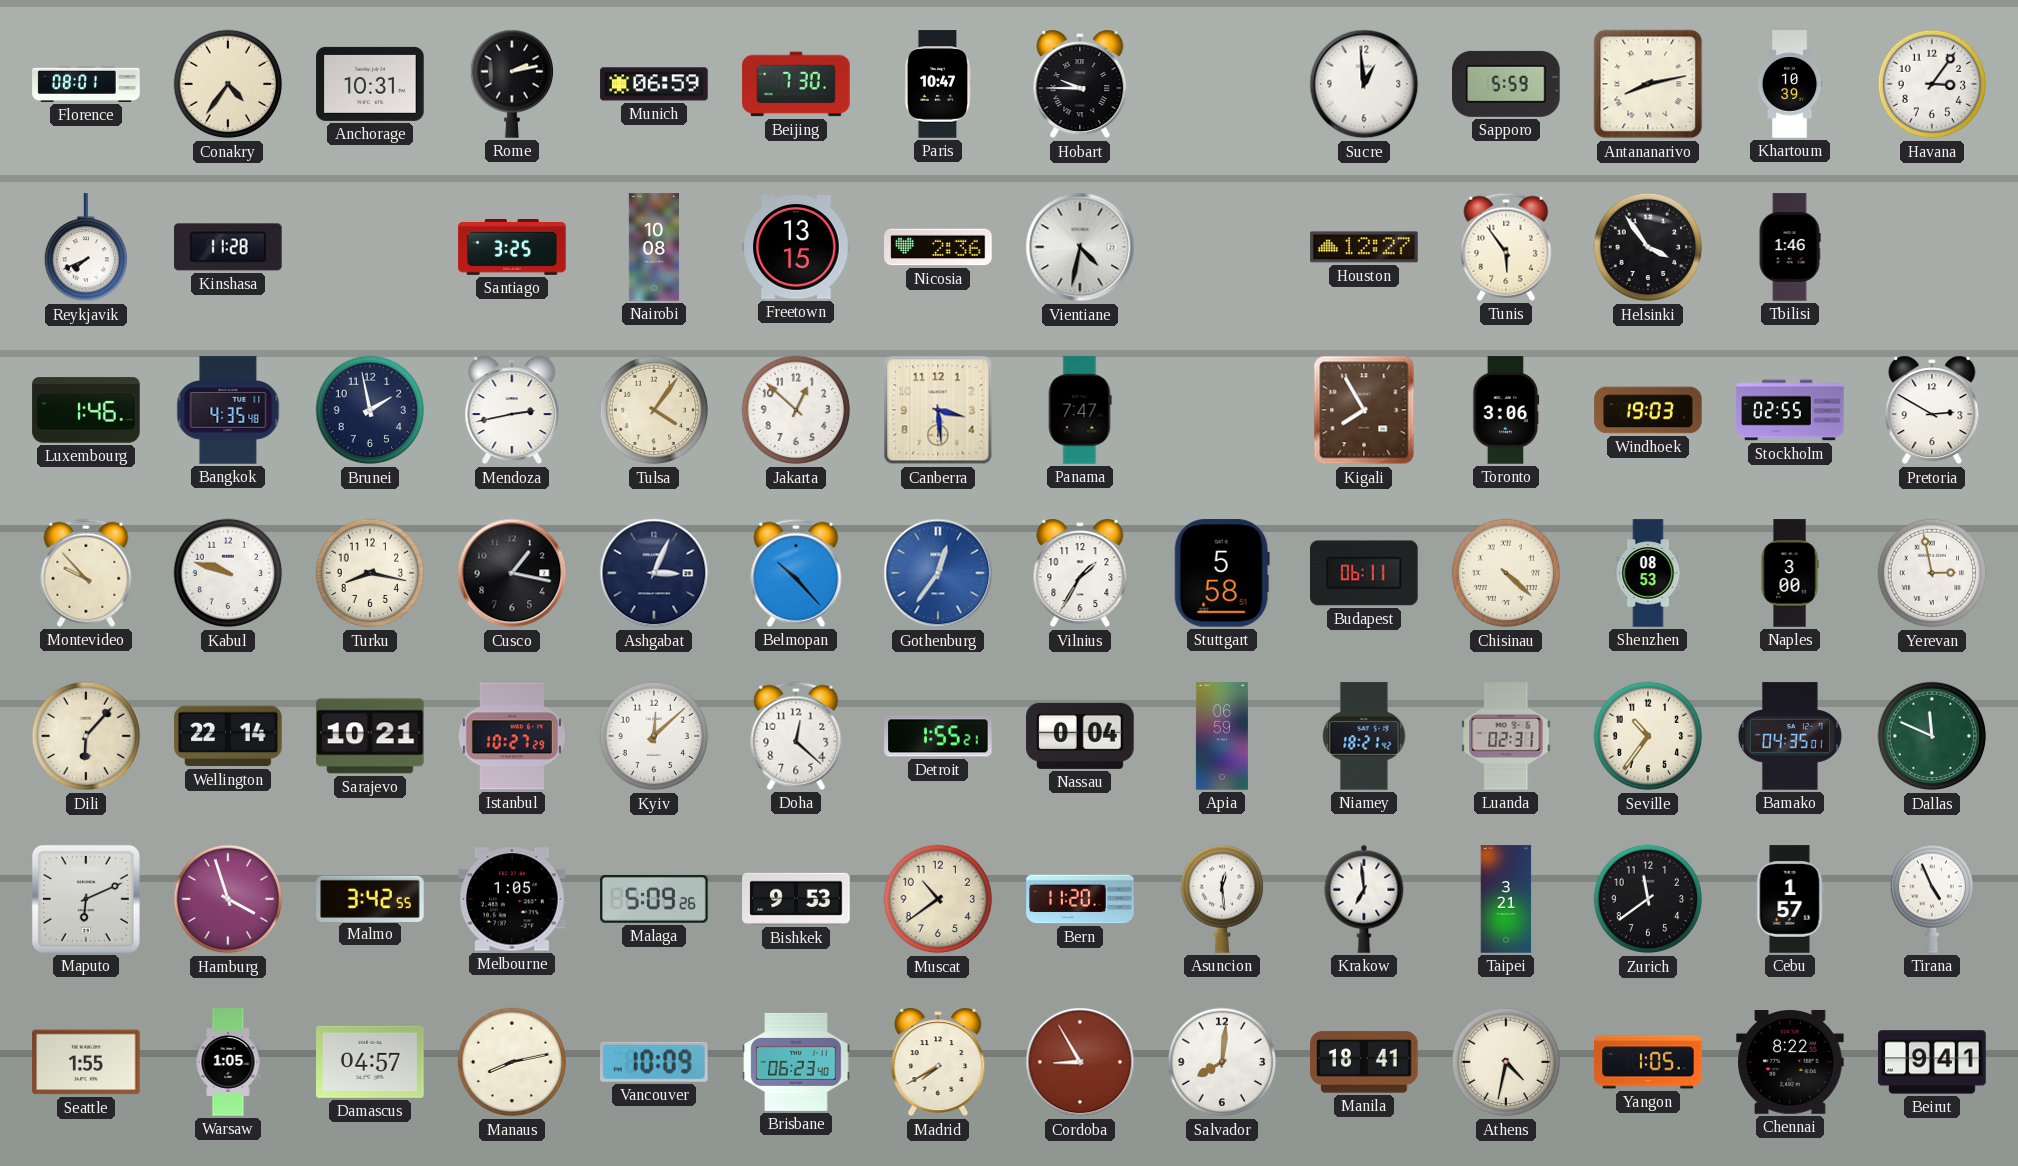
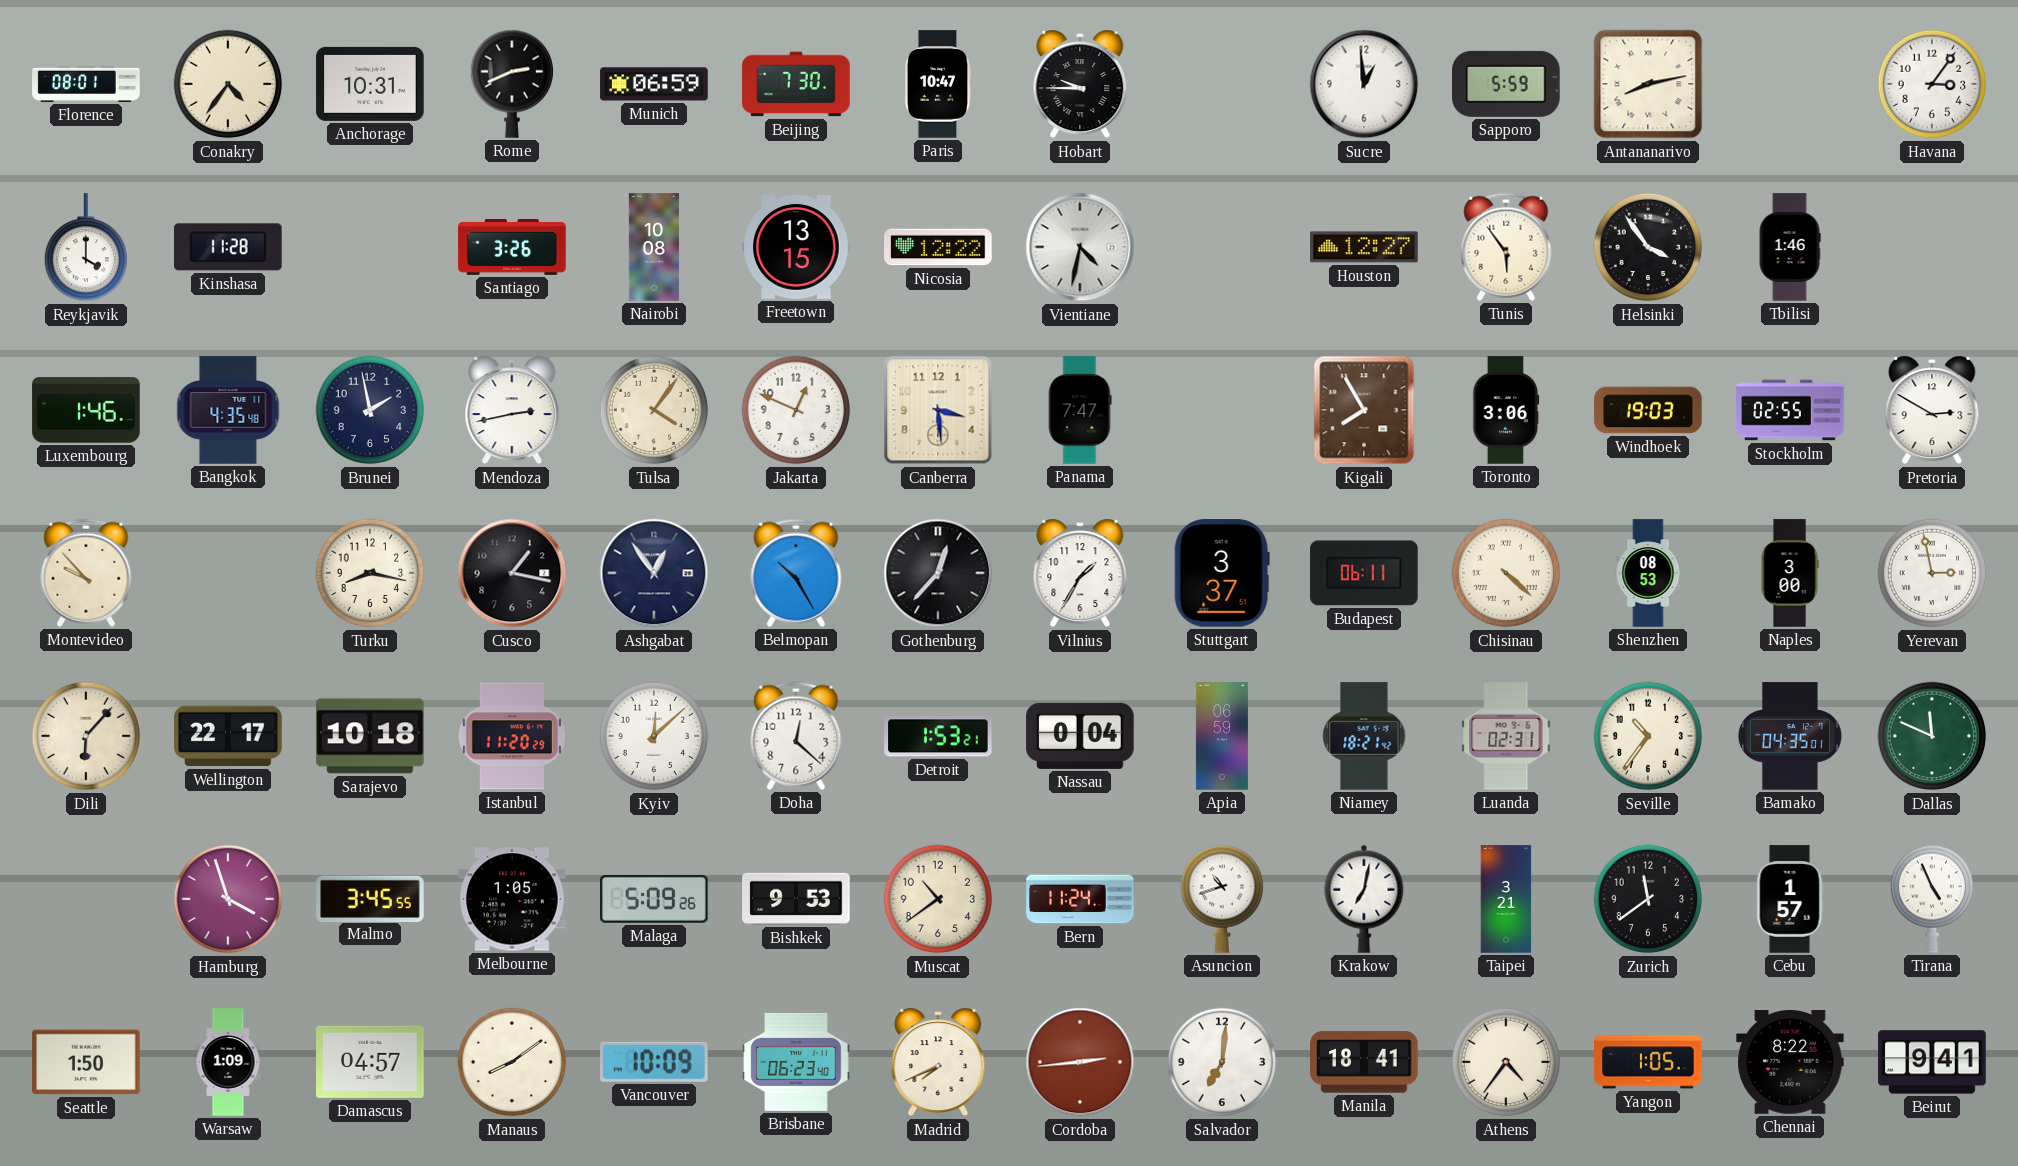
Rome: 2:13 -> 2:41
Khartoum: 10:39 -> none
Reykjavik: 7:41 -> 4:00
Santiago: 3:25 -> 3:26
Nicosia: 2:36 -> 12:22
Jakarta: 12:52 -> 12:49
Kabul: 9:48 -> none
Ashgabat: 3:04 -> 12:54
Belmopan: 10:23 -> 10:25
Gothenburg: 12:36 -> 12:37
Gothenburg dial: blue -> black
Stuttgart: 5:58 -> 3:37
Wellington: 22:14 -> 22:17
Sarajevo: 10:21 -> 10:18
Istanbul: 10:27 -> 11:20
Detroit: 1:55 -> 1:53
Maputo: 6:11 -> none
Malmo: 3:42 -> 3:45
Bern: 11:20 -> 11:24
Asuncion: 12:29 -> 10:42
Krakow: 6:59 -> 7:02
Seattle: 1:55 -> 1:50
Warsaw: 1:05 -> 1:09
Manaus: 8:13 -> 8:09
Madrid: 7:40 -> 7:41
Cordoba: 8:55 -> 2:44
Salvador: 8:01 -> 7:01
Athens: 4:32 -> 4:36
